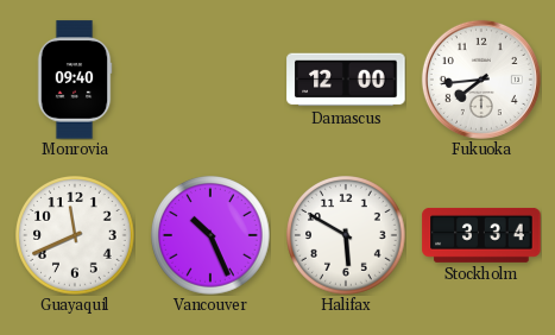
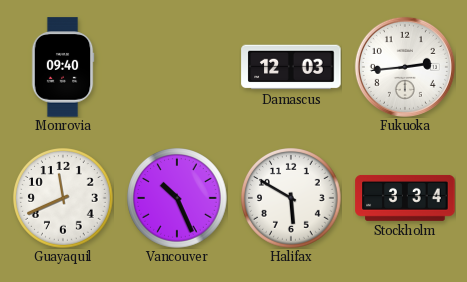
Damascus: 12:00 -> 12:03
Fukuoka: 7:44 -> 2:44
